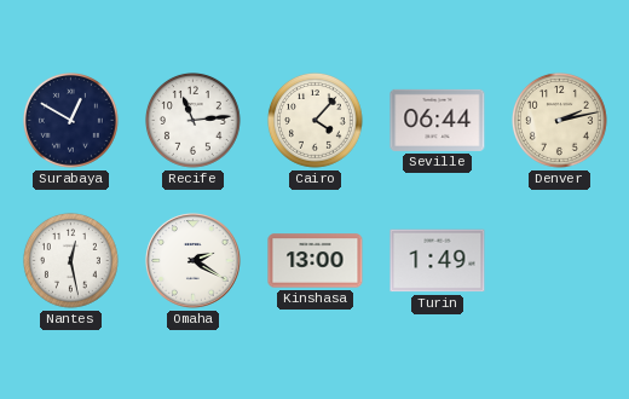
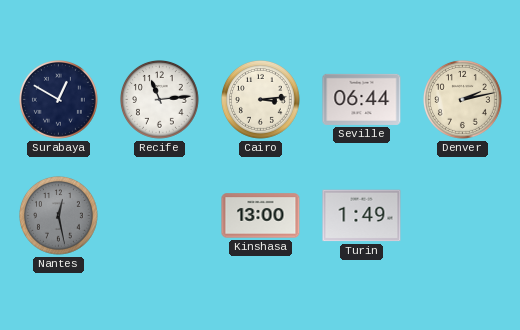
Cairo: 4:07 -> 3:14
Nantes dial: white -> grey
Omaha: 2:20 -> none
